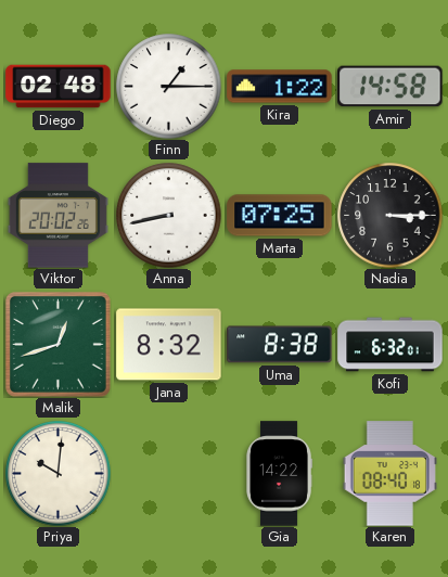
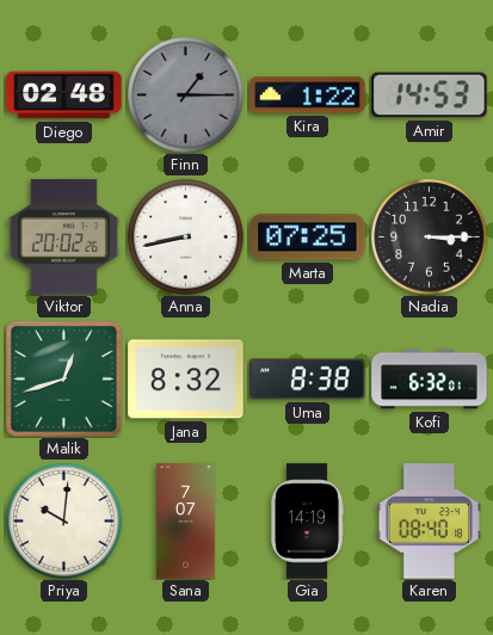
Finn dial: white -> grey
Amir: 14:58 -> 14:53
Sana: none -> 7:07
Gia: 14:22 -> 14:19
